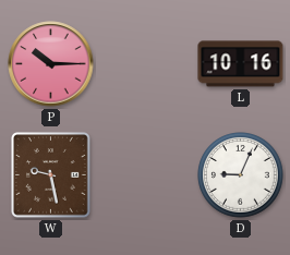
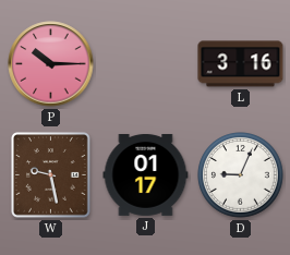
L: 10:16 -> 3:16
J: none -> 01:17
